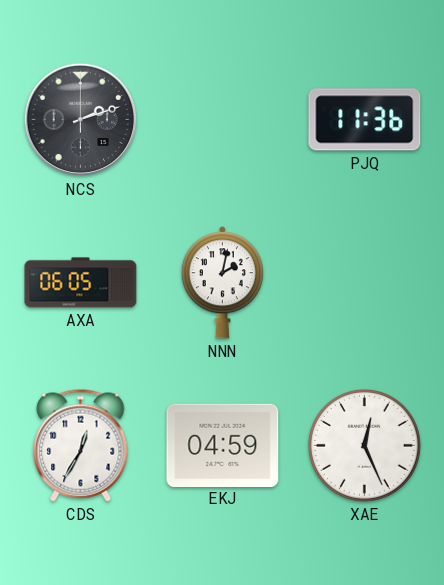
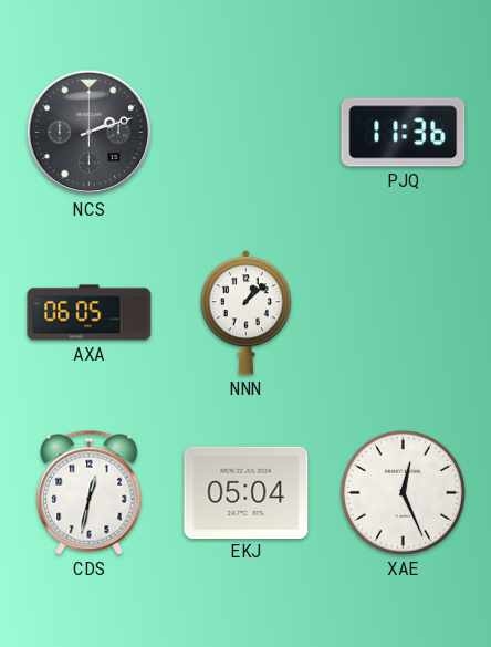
NNN: 2:02 -> 1:08
CDS: 12:35 -> 12:32
EKJ: 04:59 -> 05:04
